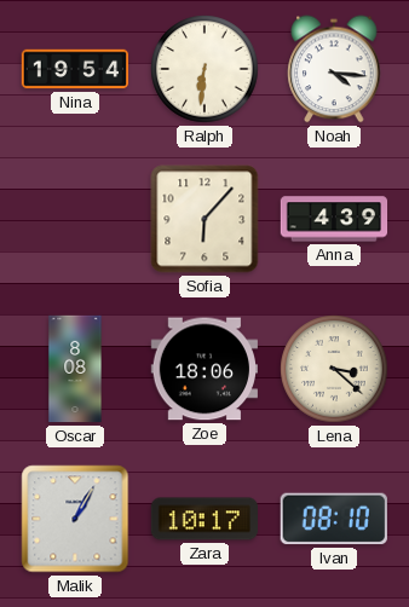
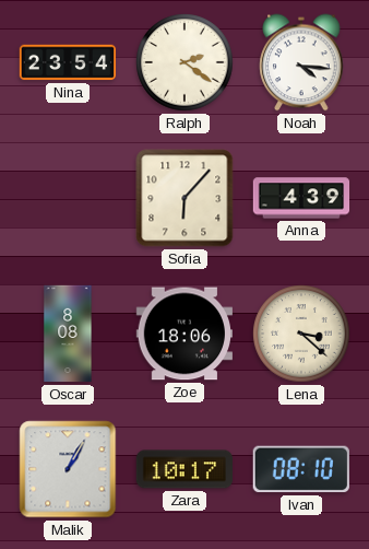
Nina: 19:54 -> 23:54
Ralph: 6:31 -> 2:21
